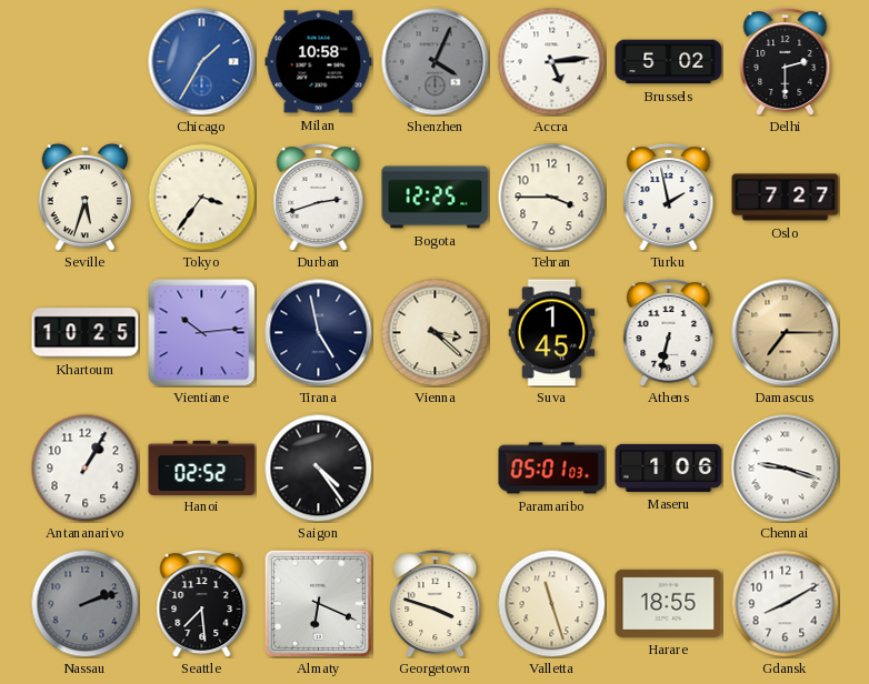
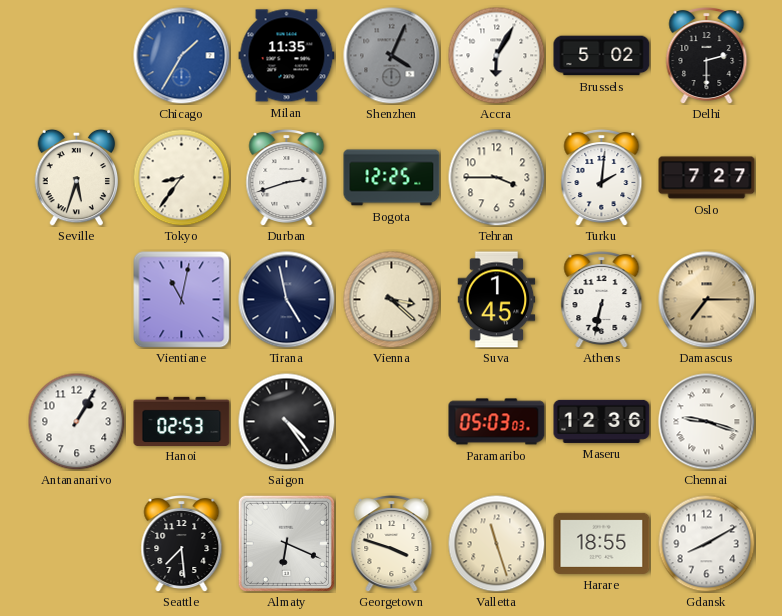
Milan: 10:58 -> 11:35
Accra: 5:14 -> 6:05
Tokyo: 3:36 -> 8:36
Turku: 1:58 -> 2:01
Khartoum: 10:25 -> none
Vientiane: 10:14 -> 11:02
Hanoi: 02:52 -> 02:53
Paramaribo: 05:01 -> 05:03
Maseru: 1:06 -> 12:36
Nassau: 2:12 -> none
